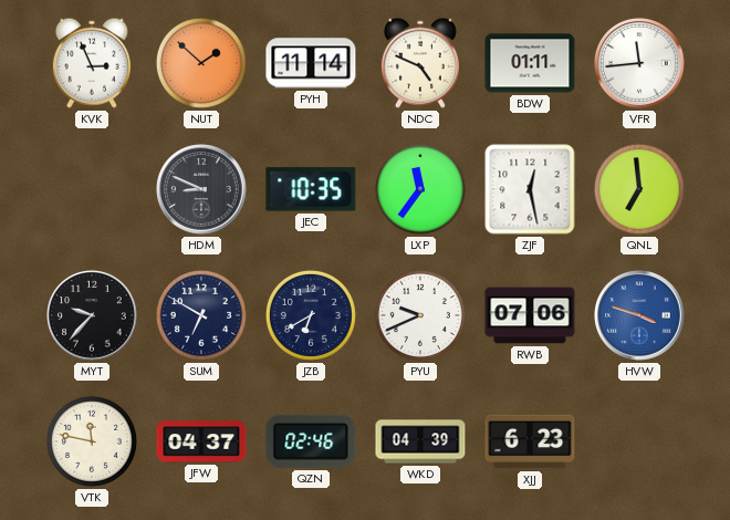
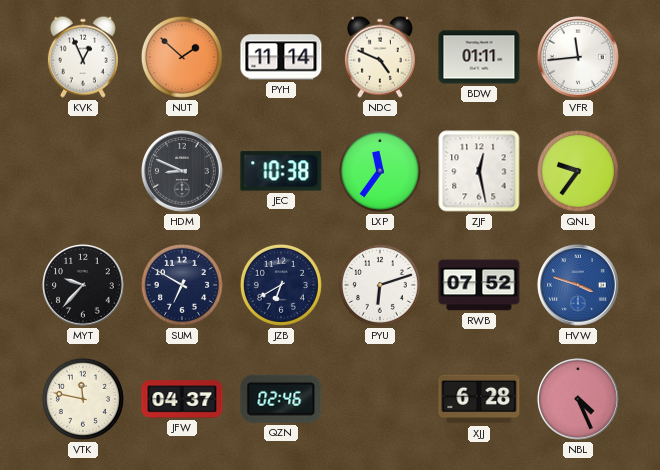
KVK: 2:56 -> 12:56
JEC: 10:35 -> 10:38
QNL: 6:59 -> 9:36
PYU: 9:41 -> 6:12
RWB: 07:06 -> 07:52
WKD: 04:39 -> none
XJJ: 6:23 -> 6:28
NBL: none -> 4:26
